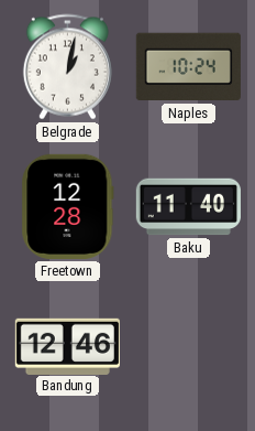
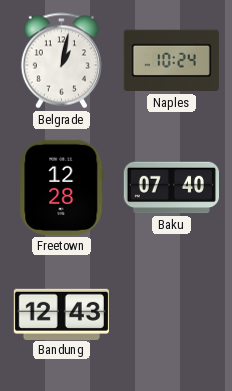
Baku: 11:40 -> 07:40
Bandung: 12:46 -> 12:43
